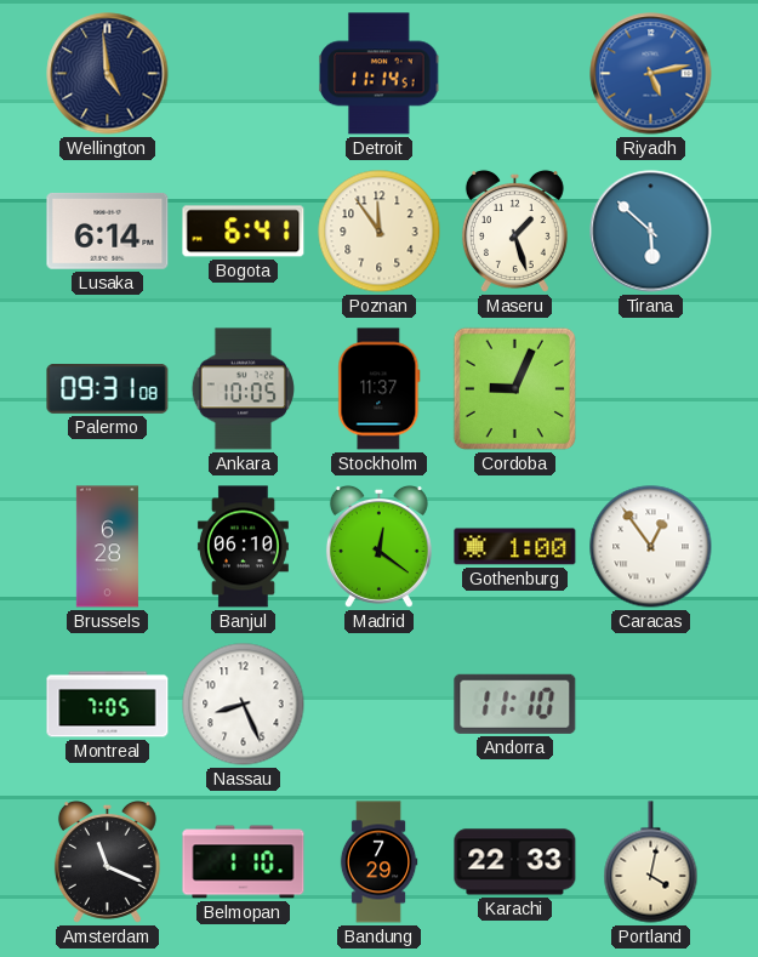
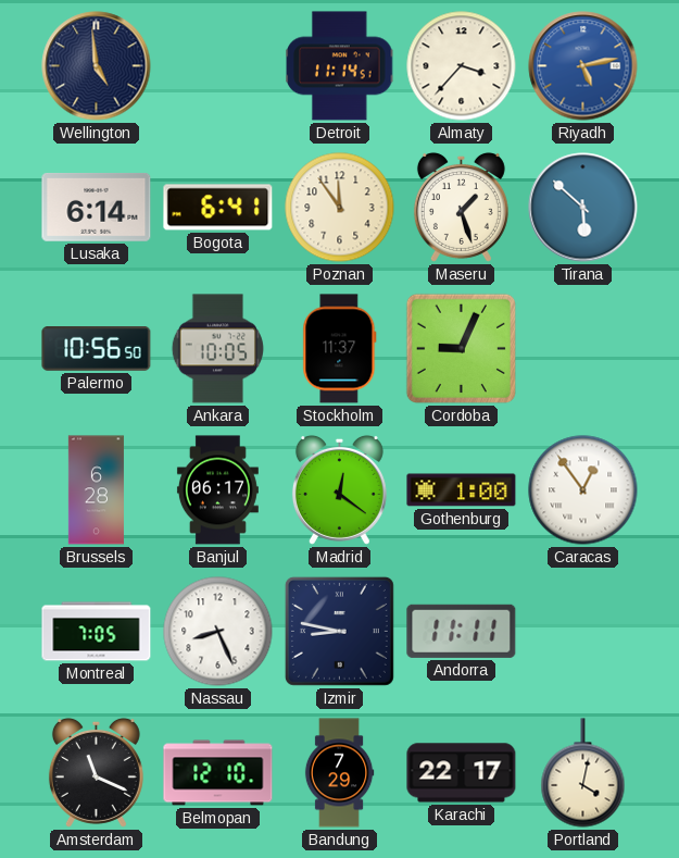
Almaty: none -> 3:37
Palermo: 09:31 -> 10:56
Banjul: 06:10 -> 06:17
Izmir: none -> 8:47
Andorra: 11:10 -> 11:11
Belmopan: 1:10 -> 12:10
Karachi: 22:33 -> 22:17
